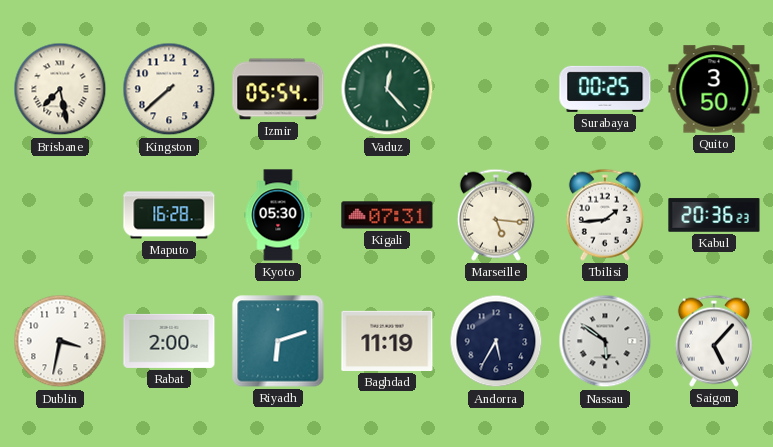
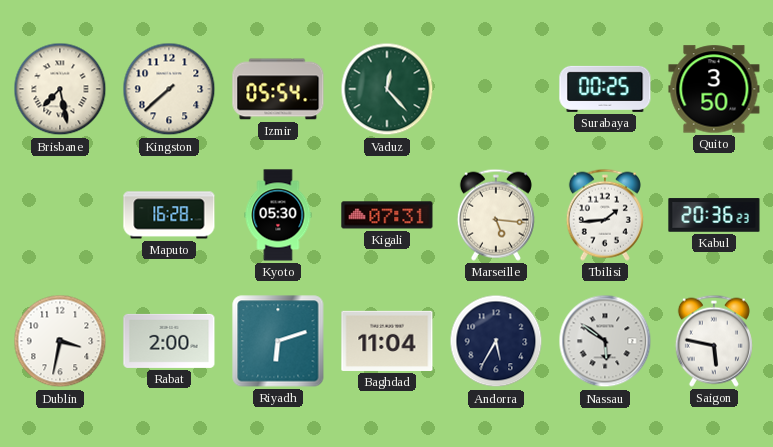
Baghdad: 11:19 -> 11:04
Saigon: 5:07 -> 5:47
